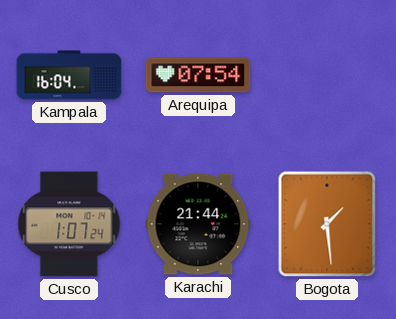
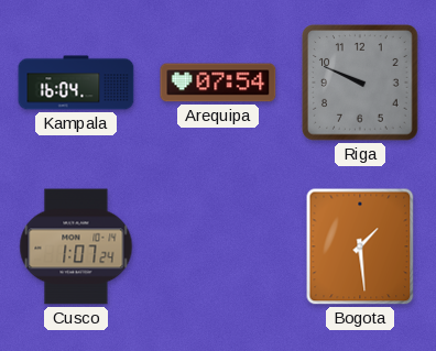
Riga: none -> 9:49
Karachi: 21:44 -> none
